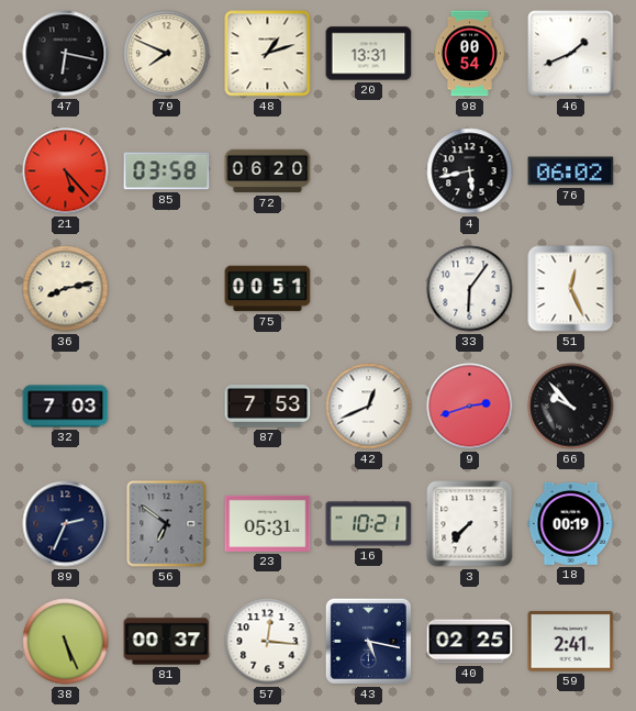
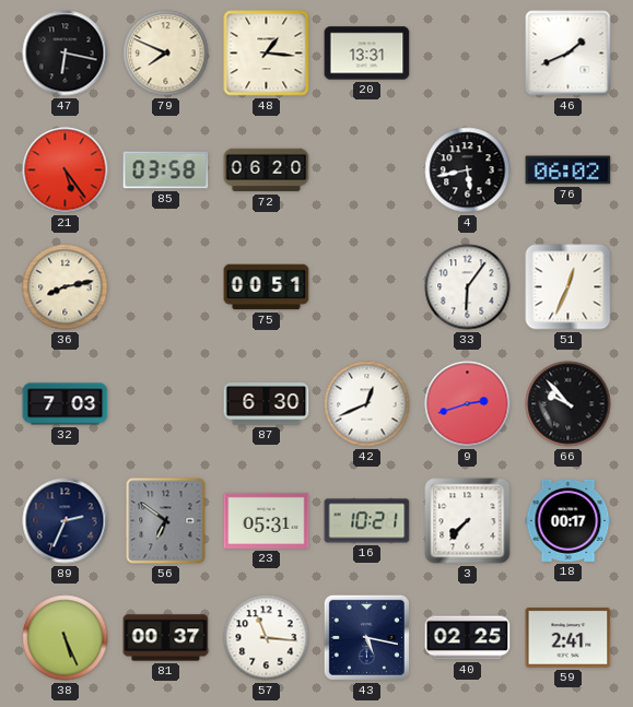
48: 1:12 -> 1:16
98: 00:54 -> none
21: 5:23 -> 5:24
51: 12:26 -> 12:34
87: 7:53 -> 6:30
18: 00:19 -> 00:17
57: 12:16 -> 11:16
